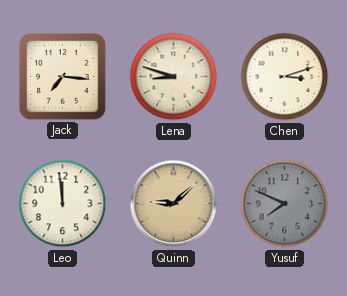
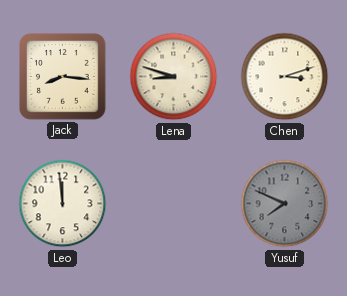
Jack: 7:16 -> 8:16
Quinn: 9:08 -> none
